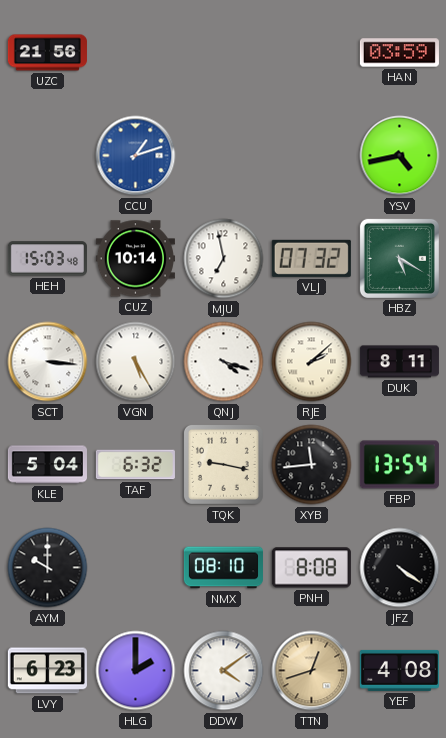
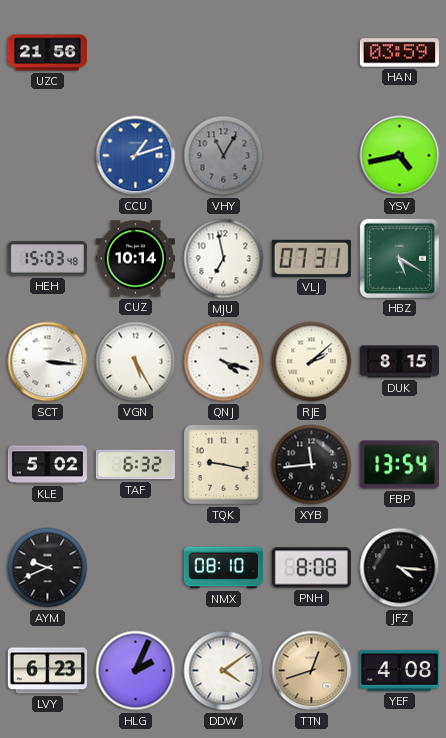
VHY: none -> 11:05
VLJ: 07:32 -> 07:31
DUK: 8:11 -> 8:15
KLE: 5:04 -> 5:02
AYM: 10:00 -> 9:41
JFZ: 4:21 -> 4:16
HLG: 2:00 -> 2:04
